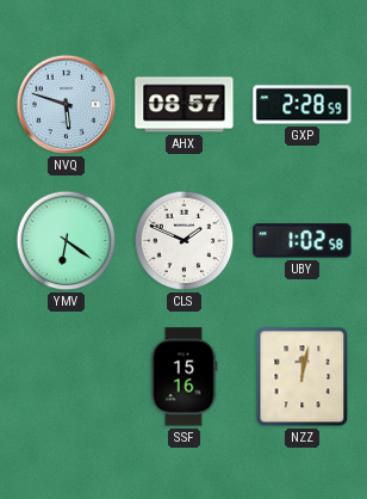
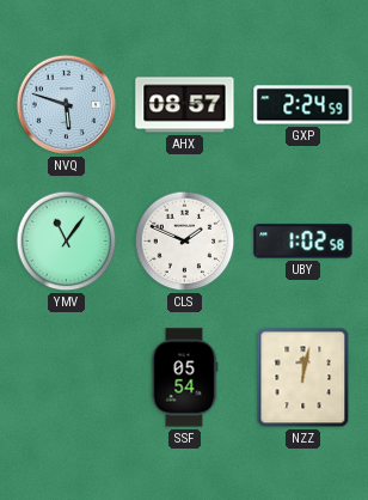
GXP: 2:28 -> 2:24
YMV: 6:21 -> 11:06
SSF: 15:16 -> 05:54
